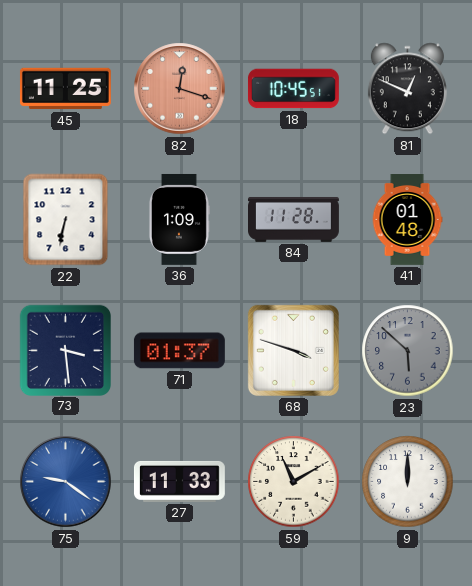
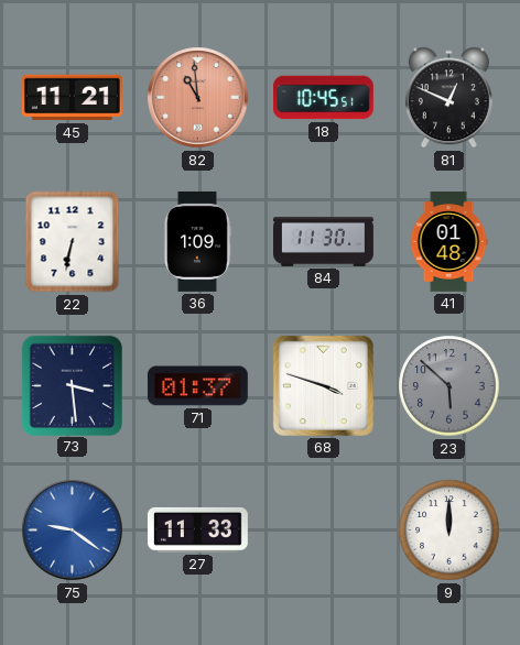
45: 11:25 -> 11:21
82: 12:18 -> 10:59
84: 11:28 -> 11:30
59: 11:10 -> none
